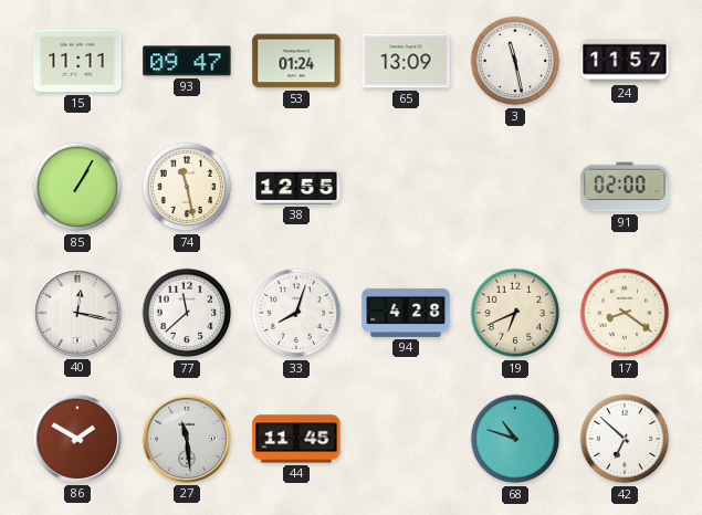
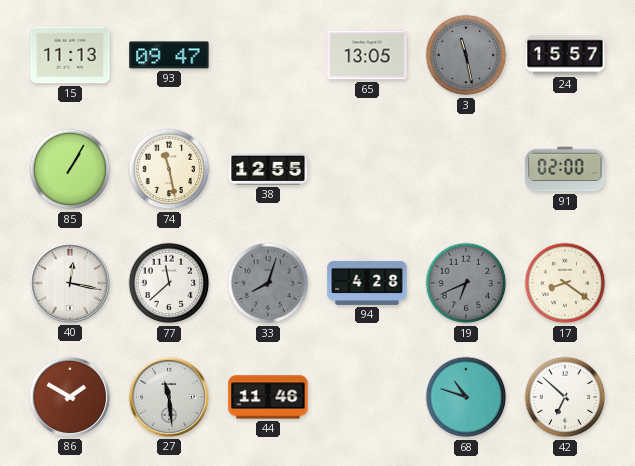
15: 11:11 -> 11:13
53: 01:24 -> none
65: 13:09 -> 13:05
3 dial: white -> grey
24: 11:57 -> 15:57
33 dial: white -> grey
19 dial: cream -> grey
44: 11:45 -> 11:46
